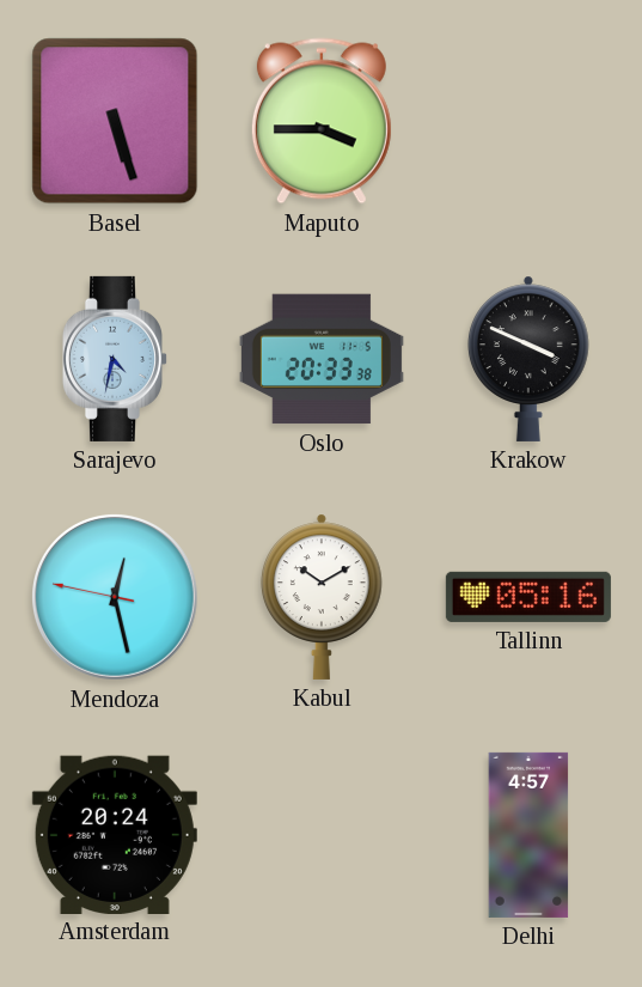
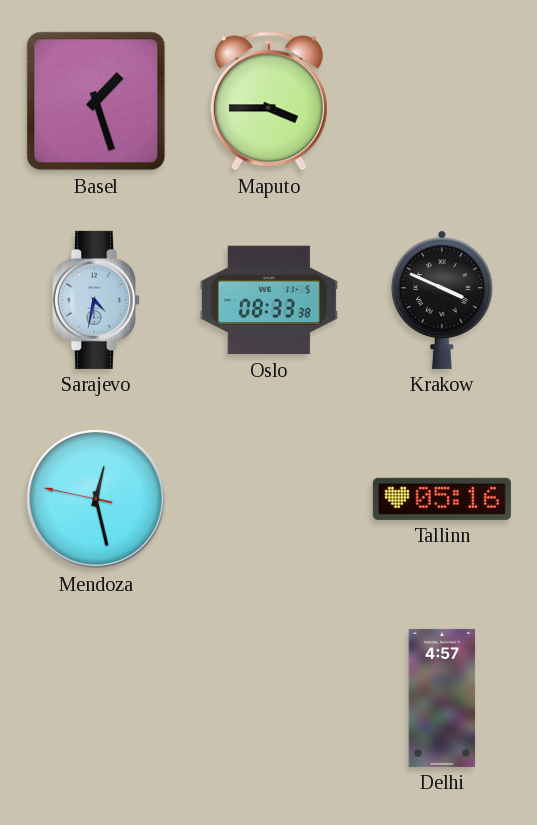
Basel: 5:27 -> 1:27
Oslo: 20:33 -> 08:33
Kabul: 10:10 -> none
Amsterdam: 20:24 -> none
